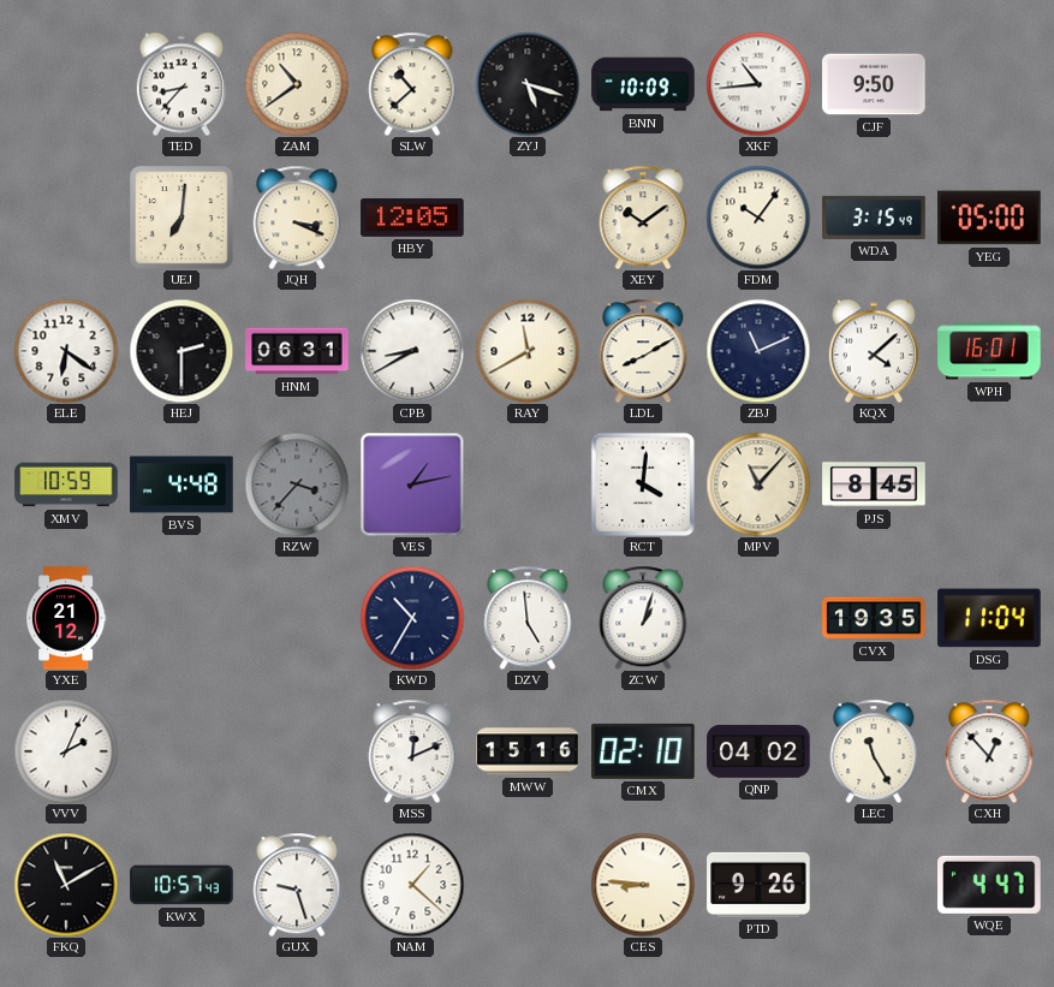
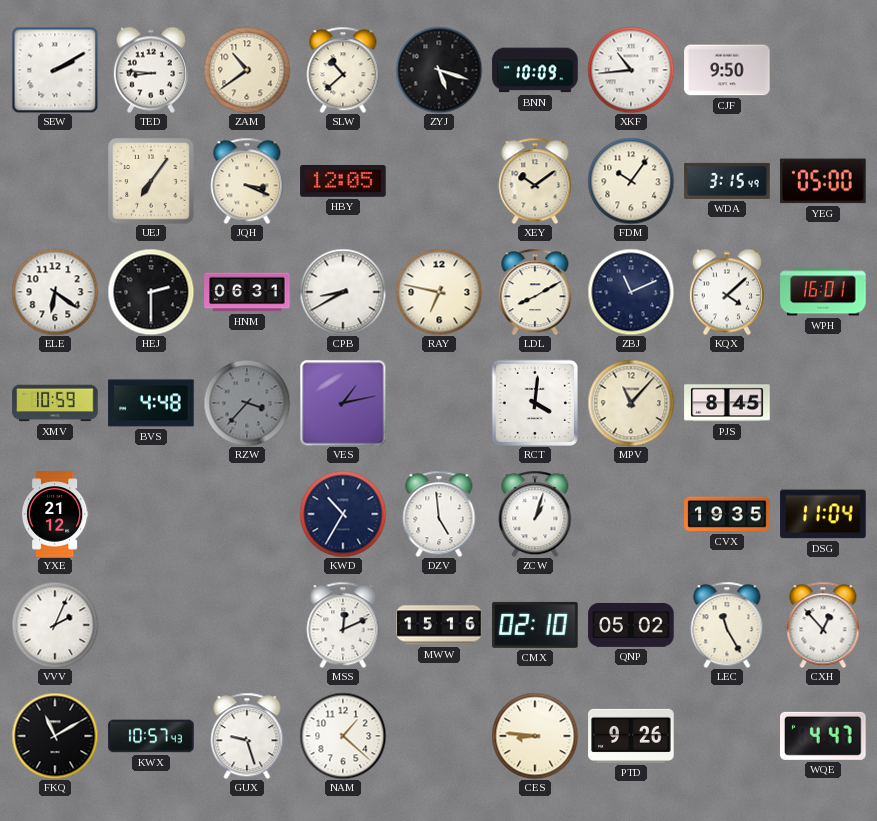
SEW: none -> 2:10
TED: 8:37 -> 8:46
UEJ: 7:01 -> 7:06
RAY: 11:40 -> 6:47
QNP: 04:02 -> 05:02
